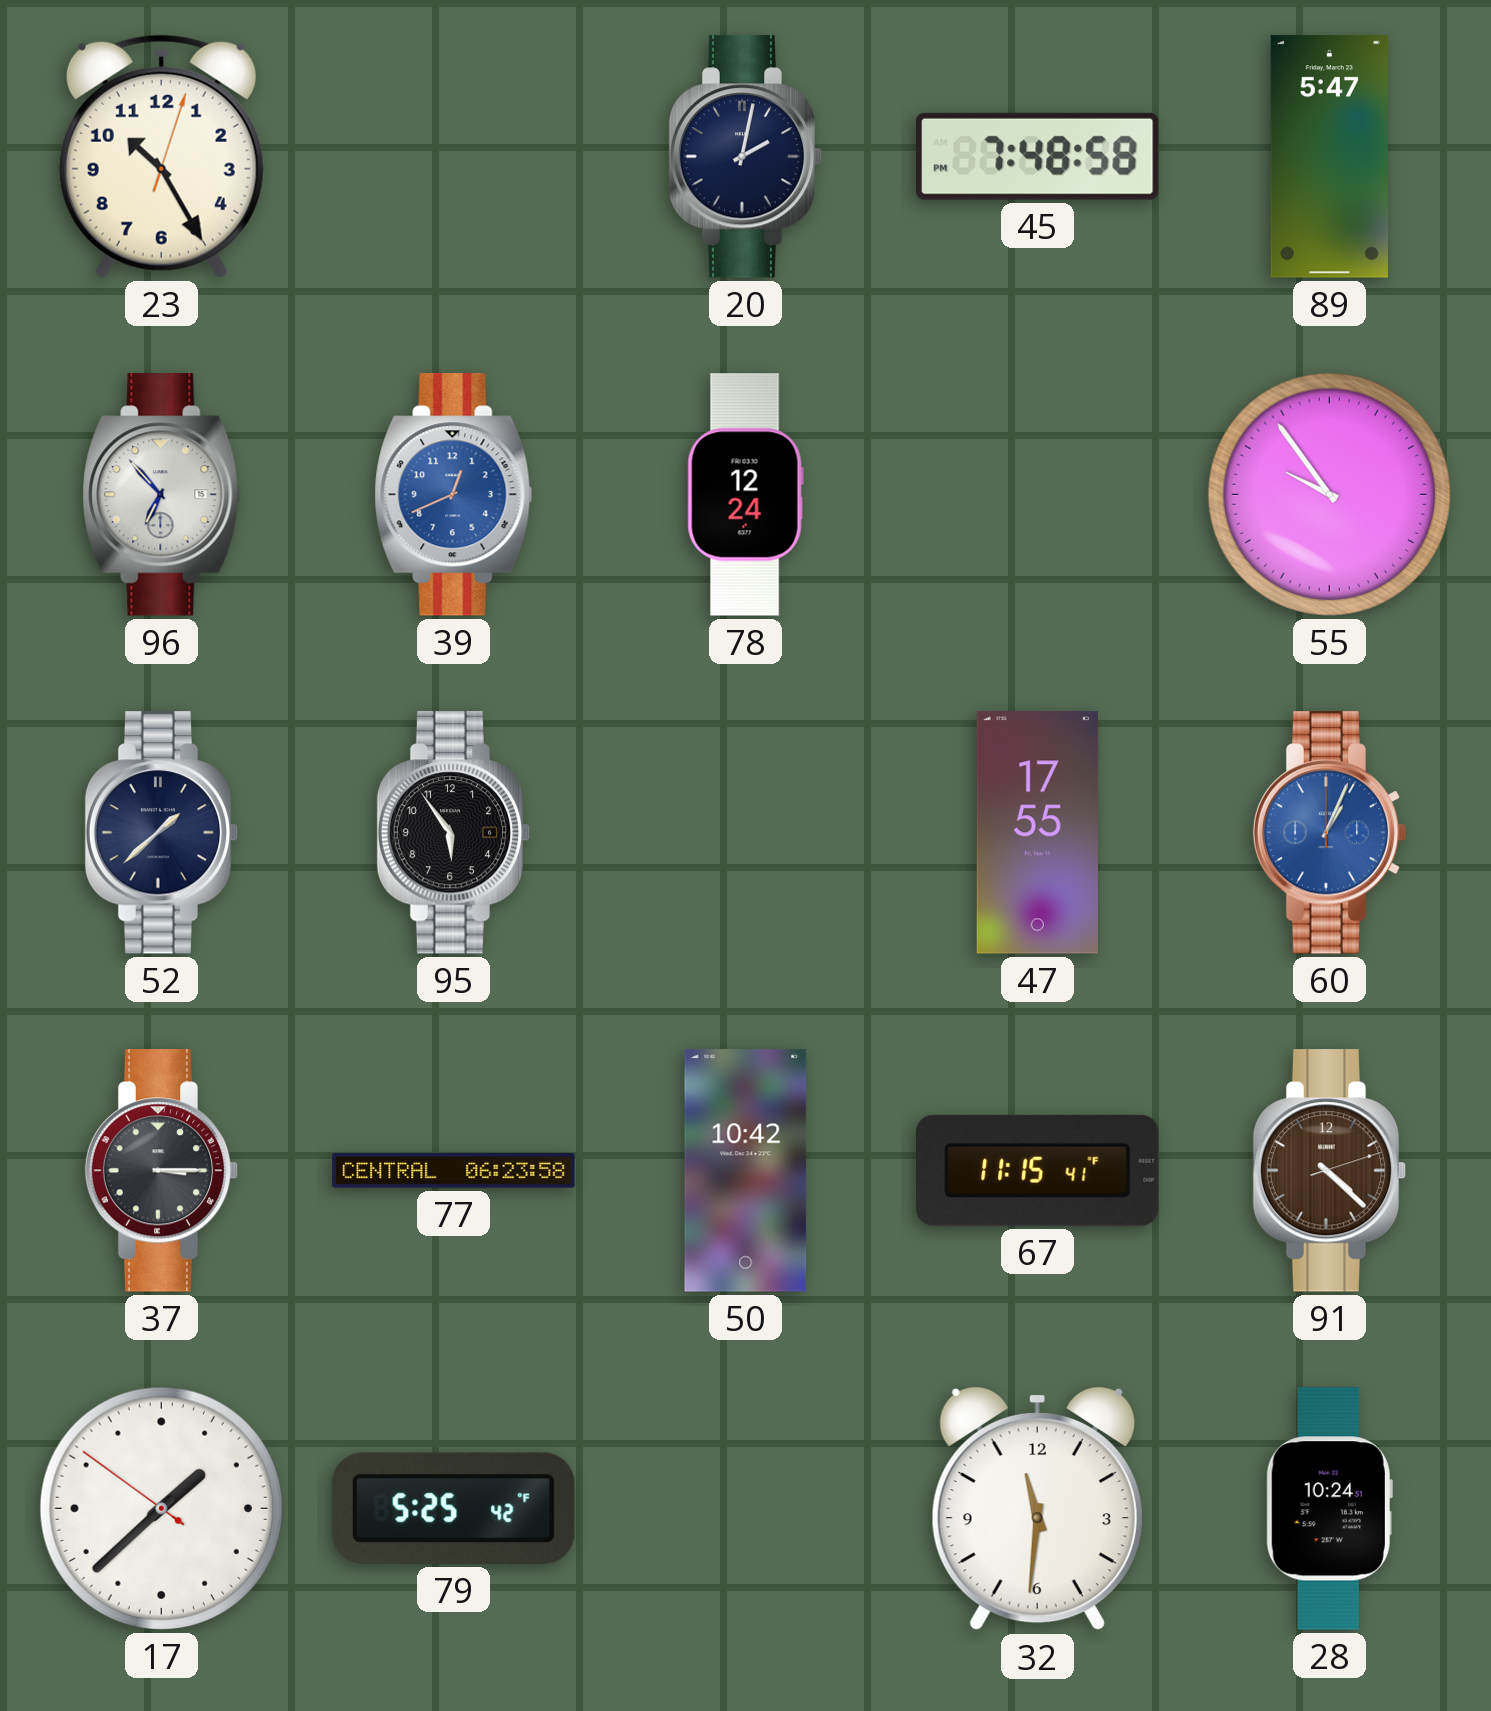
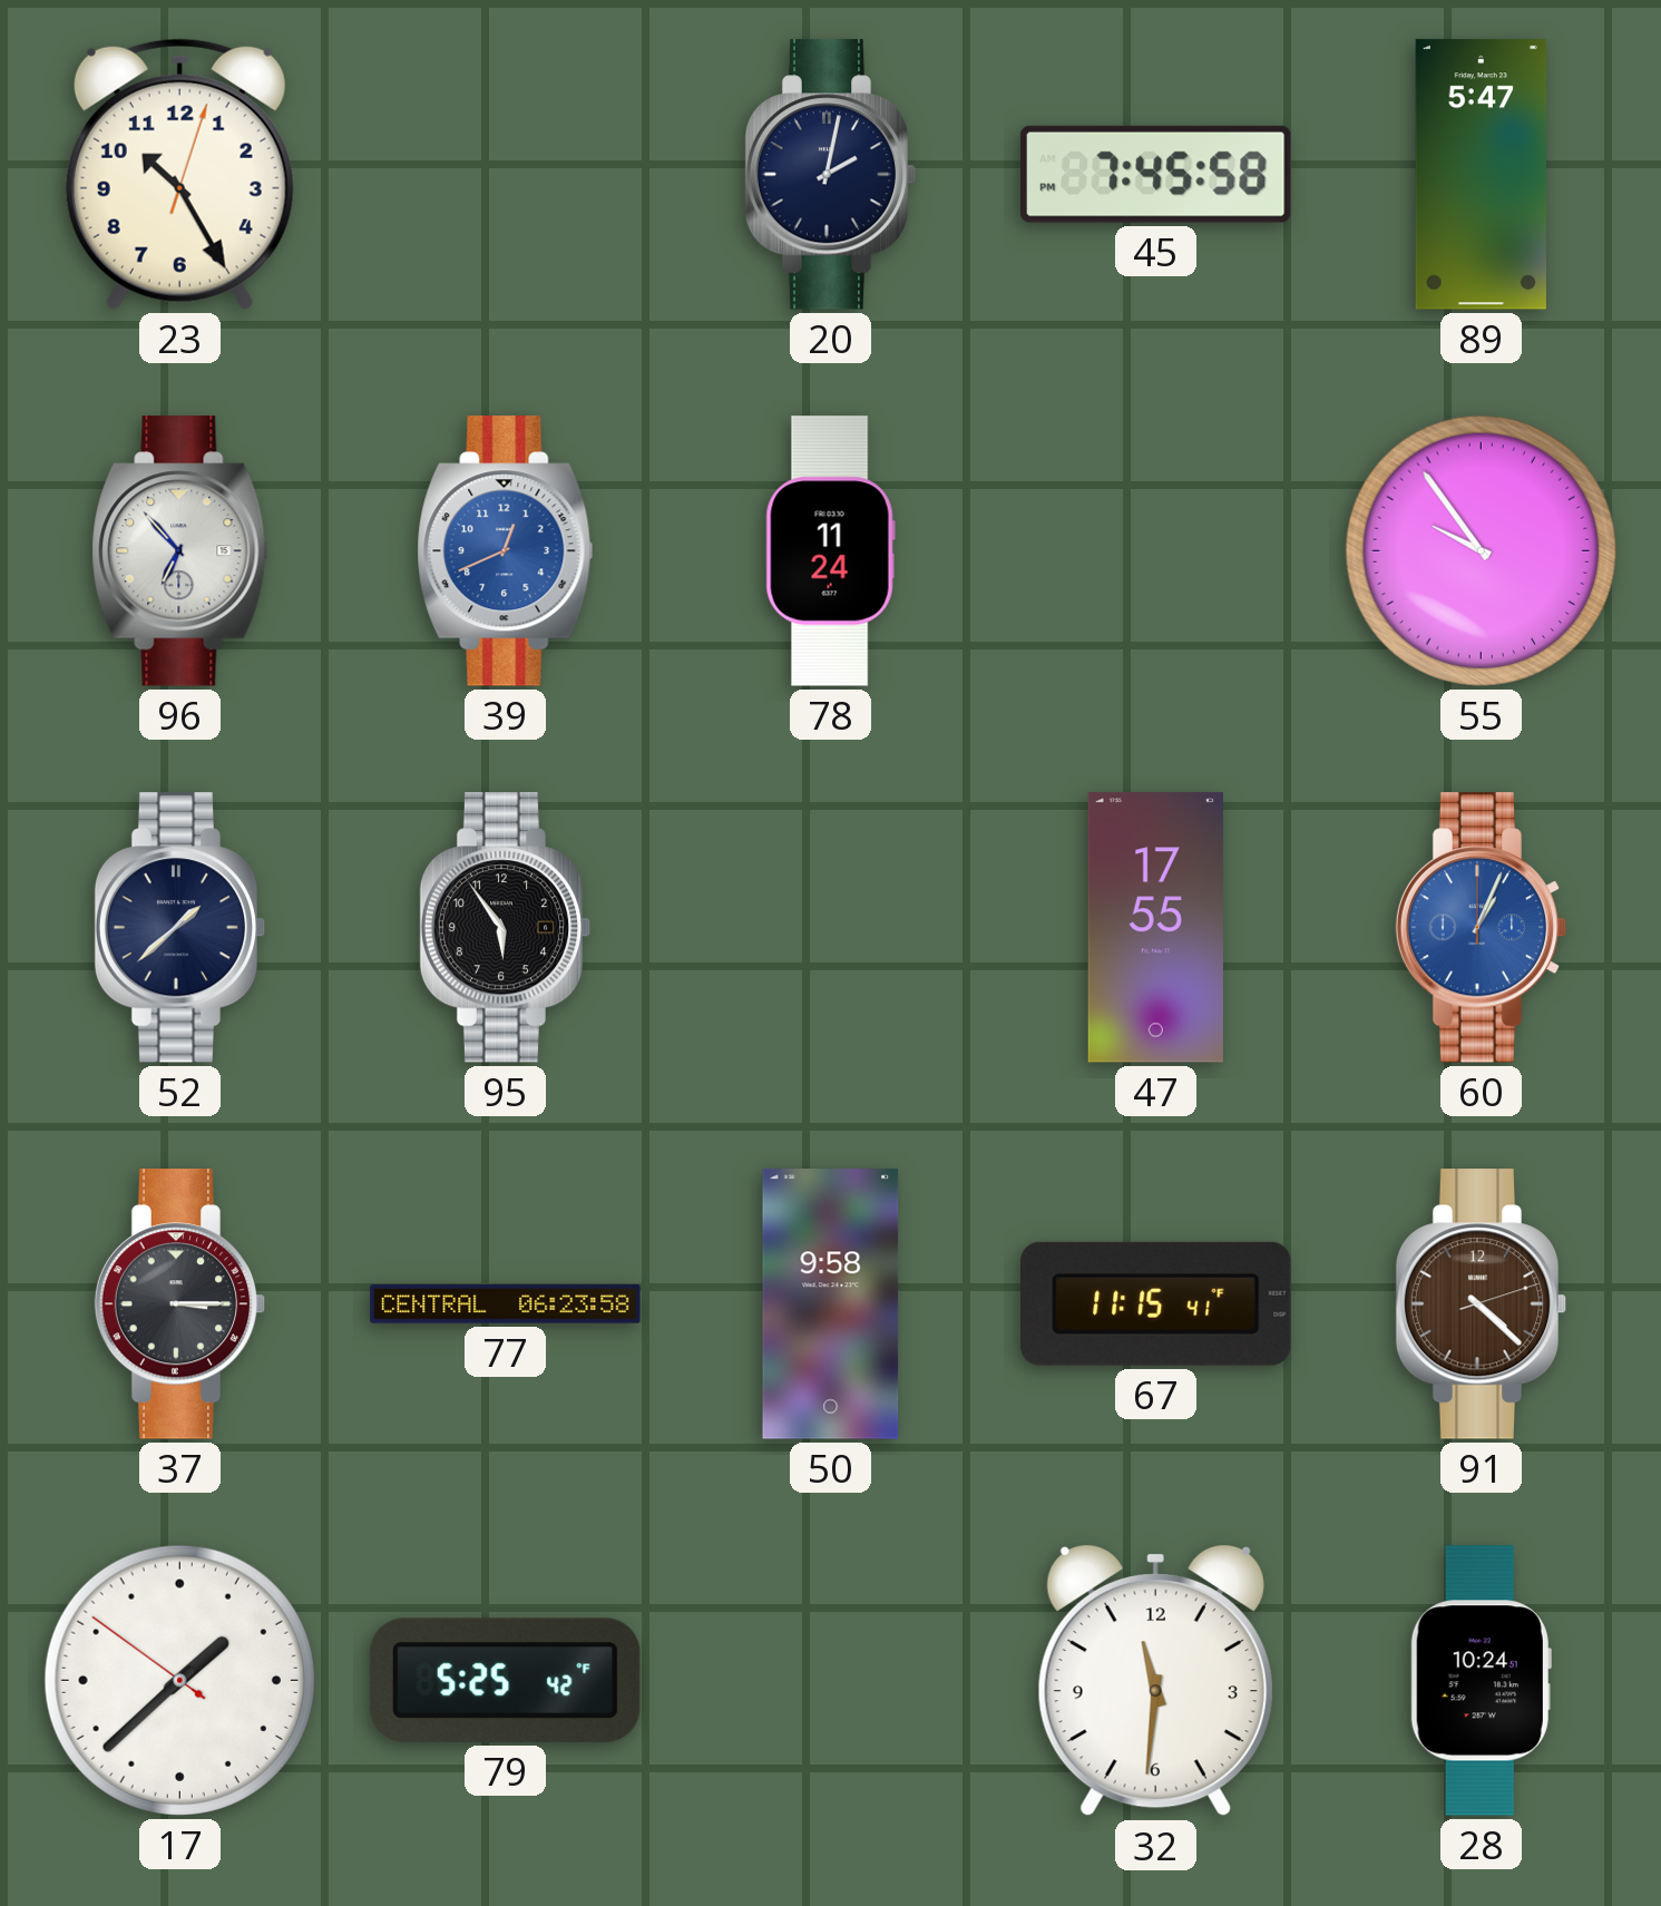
45: 7:48 -> 7:45
78: 12:24 -> 11:24
50: 10:42 -> 9:58
